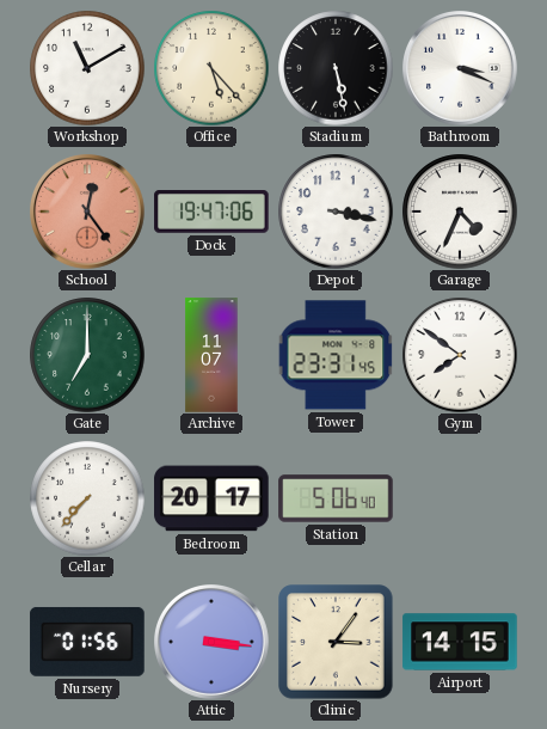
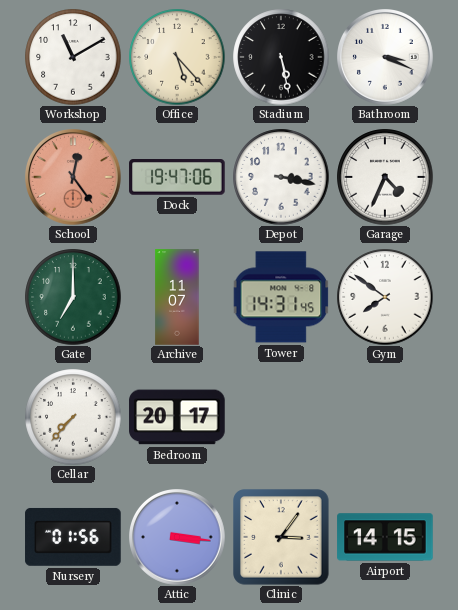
Tower: 23:31 -> 14:31
Station: 5:06 -> none
